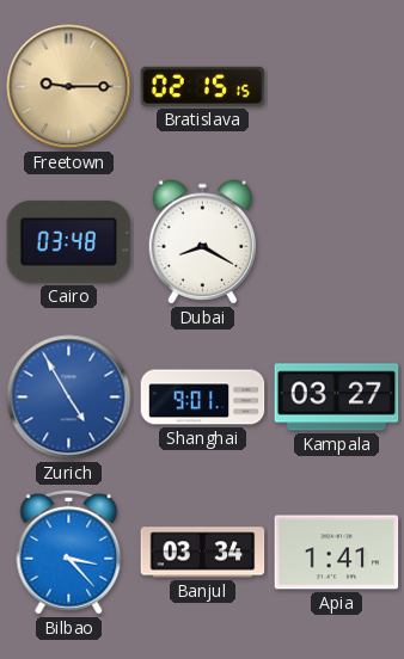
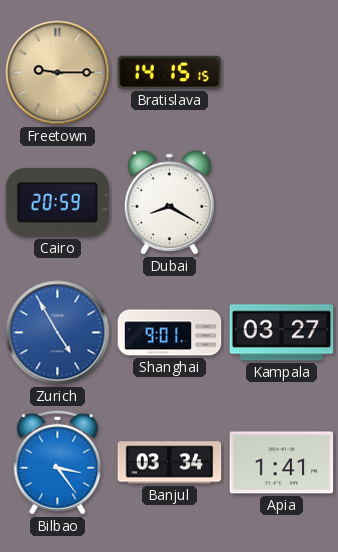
Bratislava: 02:15 -> 14:15
Cairo: 03:48 -> 20:59
Bilbao: 3:23 -> 3:24
